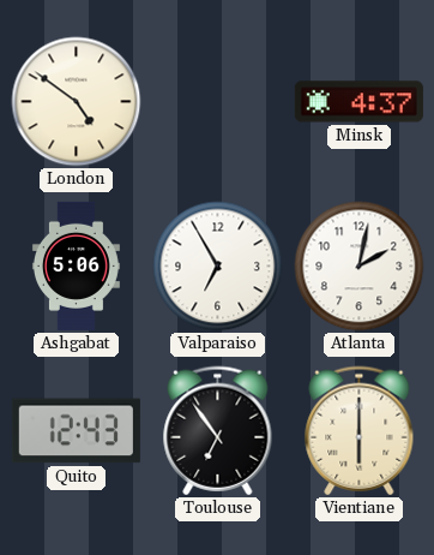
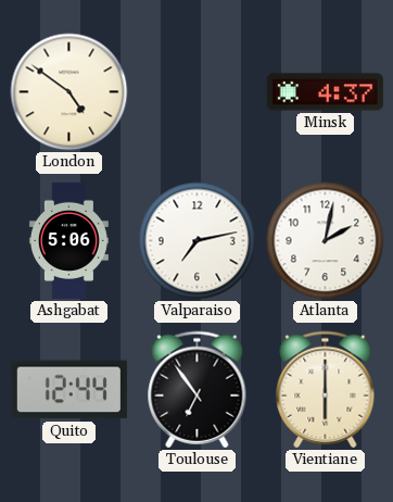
Valparaiso: 6:55 -> 7:13
Quito: 12:43 -> 12:44
